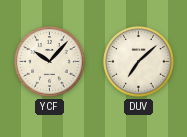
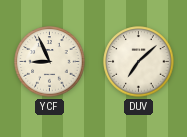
YCF: 10:07 -> 8:56
